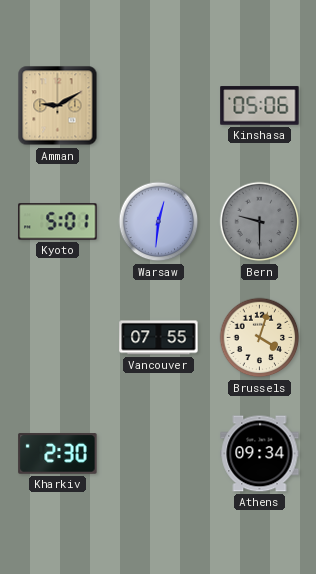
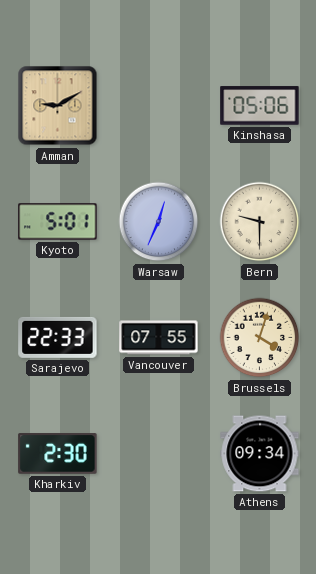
Warsaw: 12:31 -> 12:34
Bern dial: grey -> cream
Sarajevo: none -> 22:33
